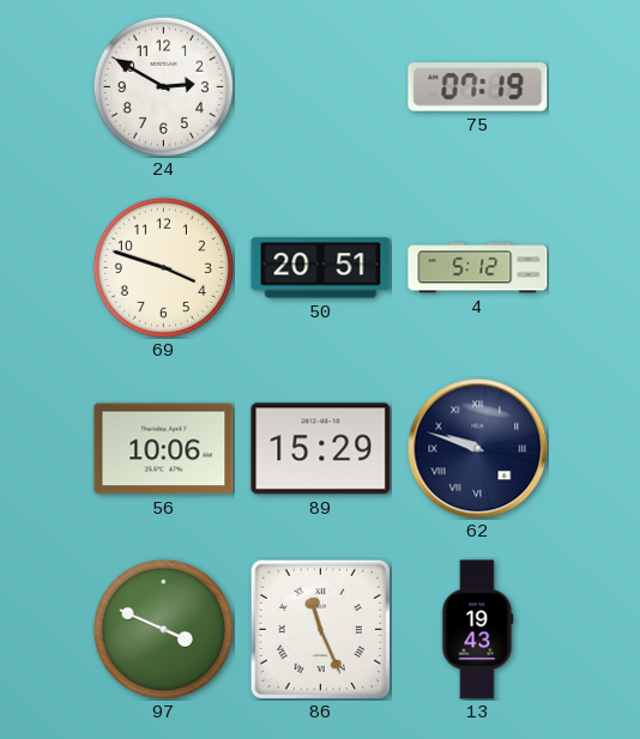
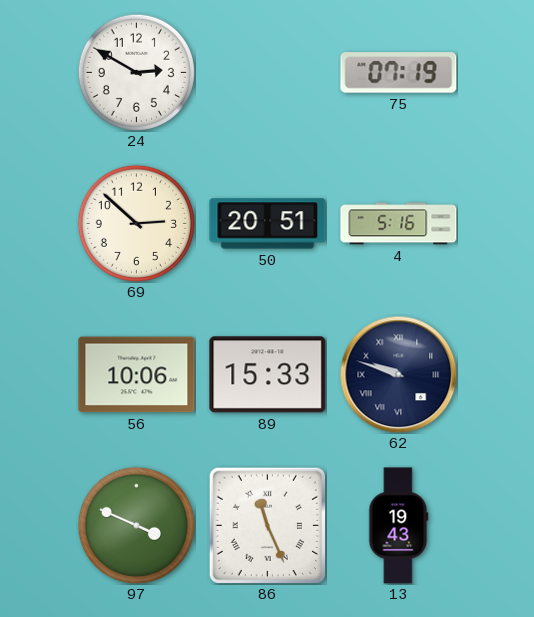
69: 3:48 -> 2:52
4: 5:12 -> 5:16
89: 15:29 -> 15:33
